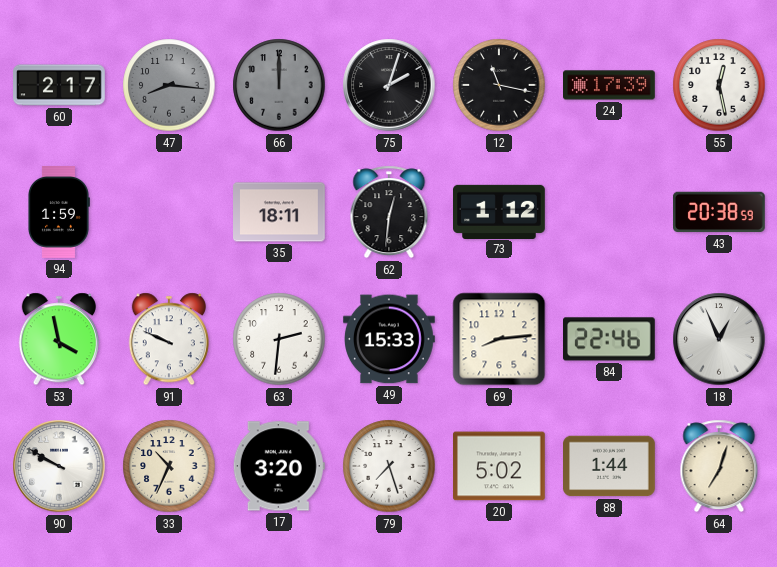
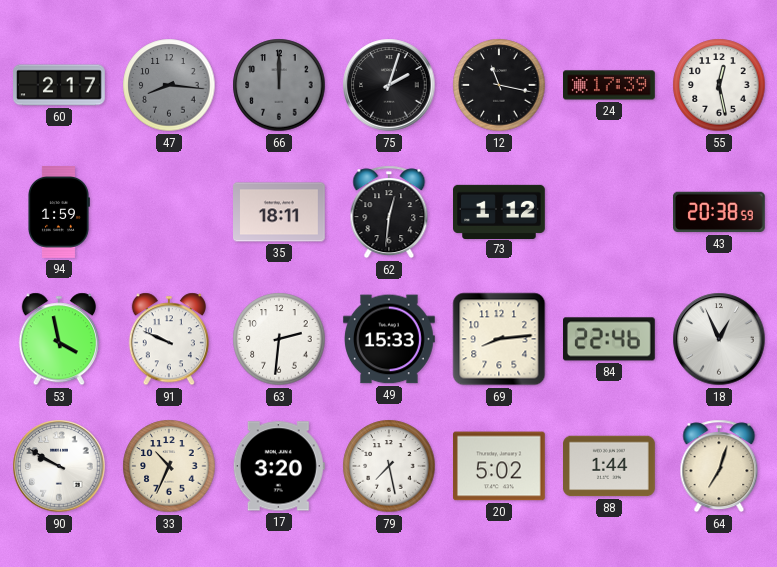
79: 7:27 -> 7:28
